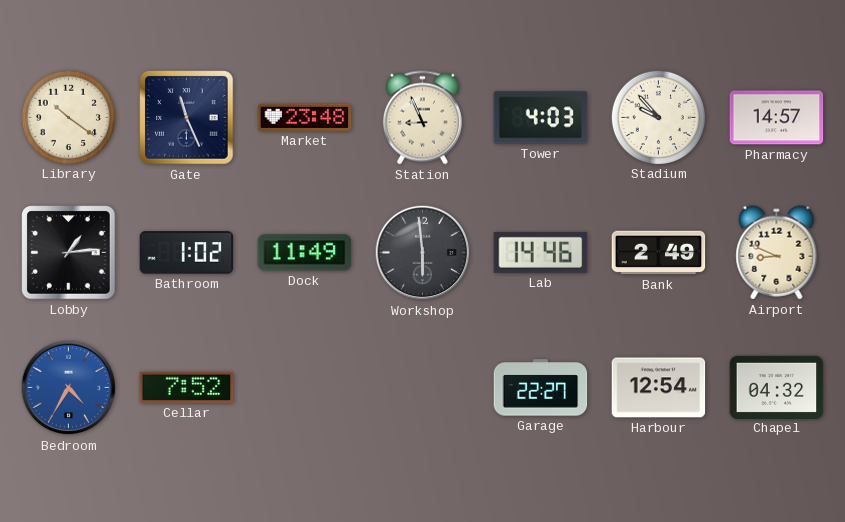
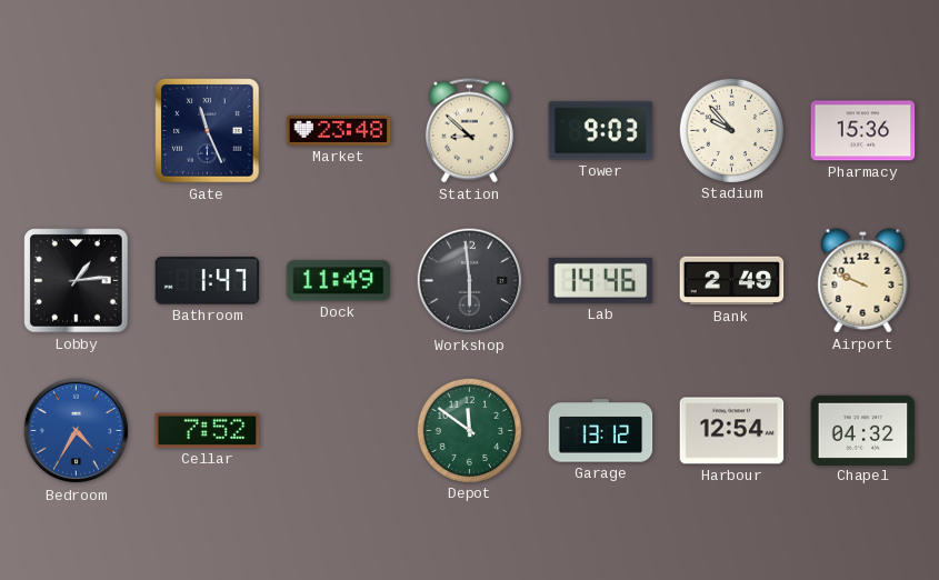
Library: 10:21 -> none
Station: 8:56 -> 8:52
Tower: 4:03 -> 9:03
Pharmacy: 14:57 -> 15:36
Bathroom: 1:02 -> 1:47
Airport: 8:49 -> 9:49
Depot: none -> 11:51
Garage: 22:27 -> 13:12
